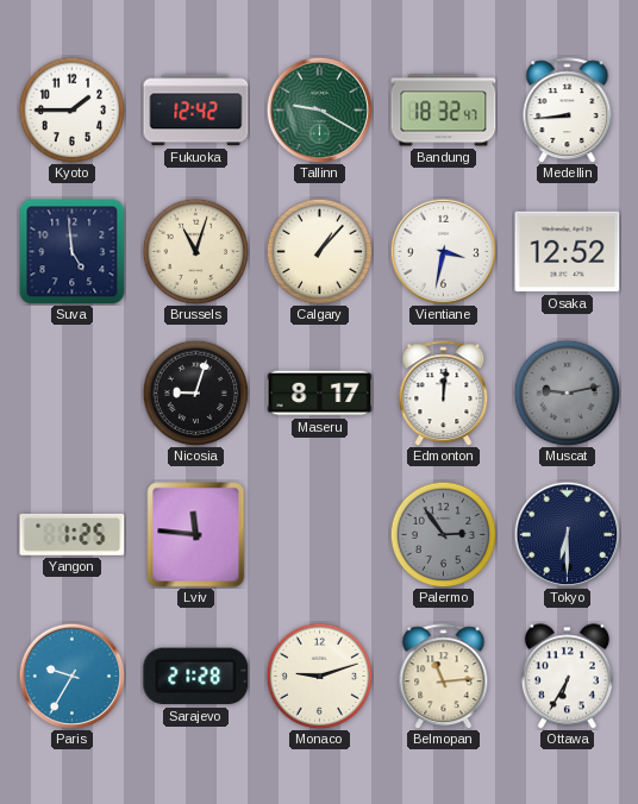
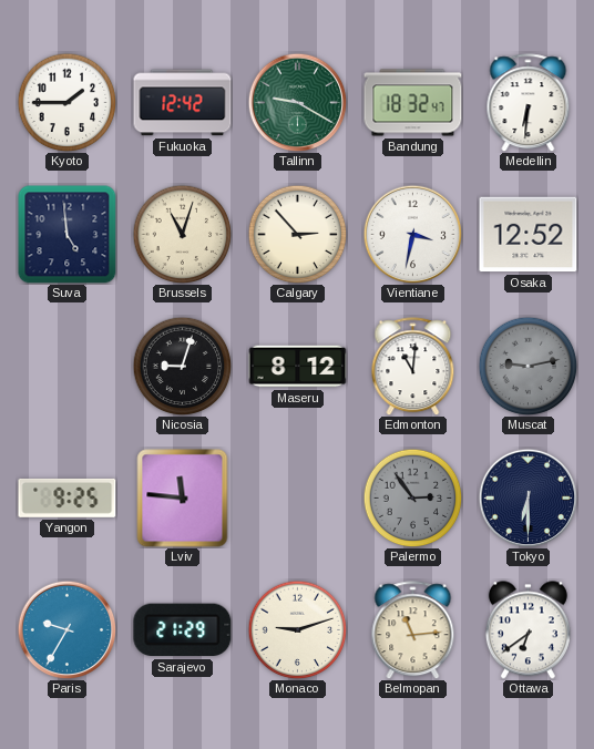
Medellin: 8:44 -> 6:31
Calgary: 1:07 -> 2:53
Maseru: 8:17 -> 8:12
Edmonton: 12:01 -> 11:01
Yangon: 1:25 -> 9:25
Sarajevo: 21:28 -> 21:29
Ottawa: 6:35 -> 6:39
